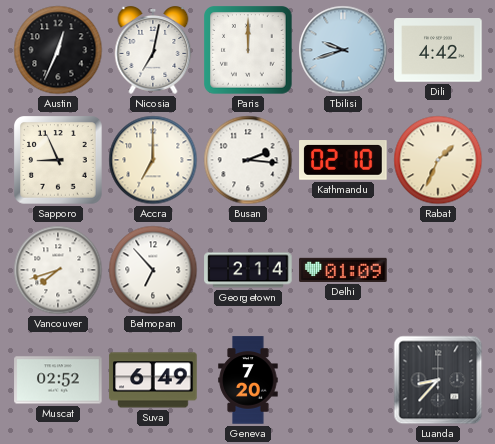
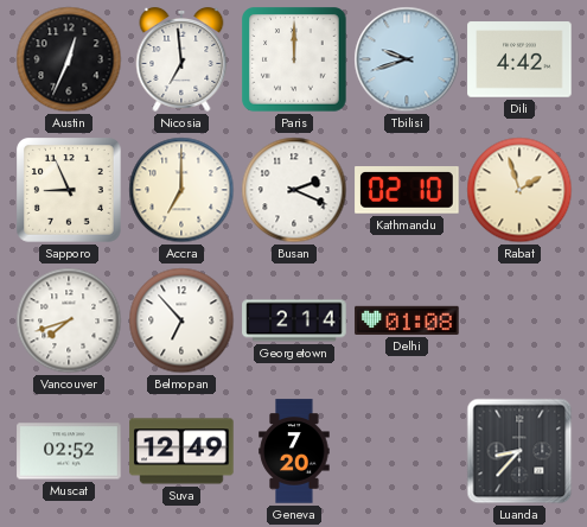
Nicosia: 7:02 -> 6:59
Busan: 2:16 -> 2:19
Rabat: 1:34 -> 1:57
Delhi: 01:09 -> 01:08
Suva: 6:49 -> 12:49
